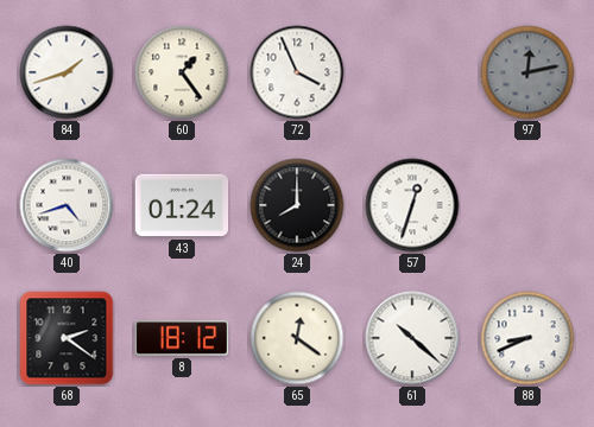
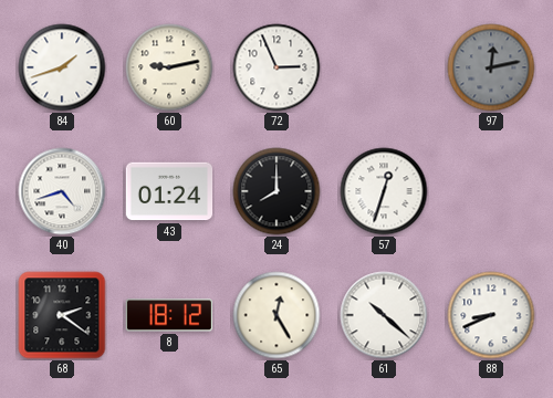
60: 1:24 -> 9:13
72: 3:56 -> 2:56
65: 12:21 -> 12:25
